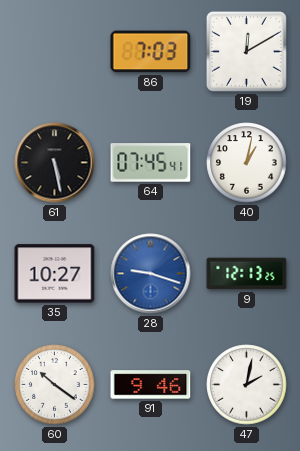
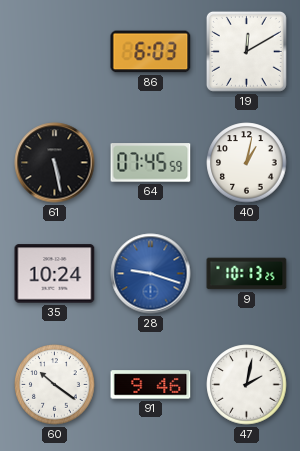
86: 7:03 -> 6:03
64: 07:45:41 -> 07:45:59
35: 10:27 -> 10:24
9: 12:13 -> 10:13
